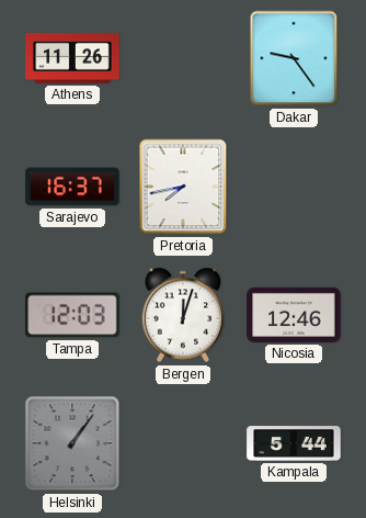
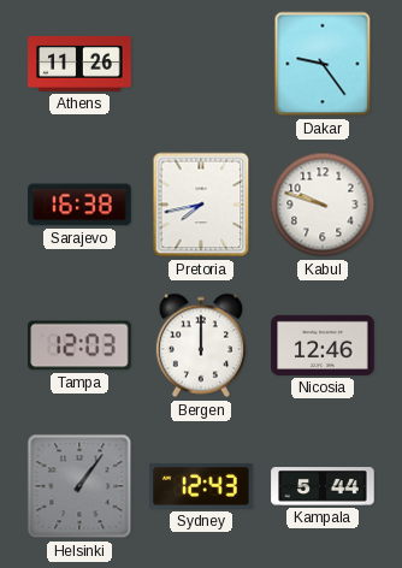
Sarajevo: 16:37 -> 16:38
Kabul: none -> 9:48
Bergen: 12:03 -> 12:00
Sydney: none -> 12:43
